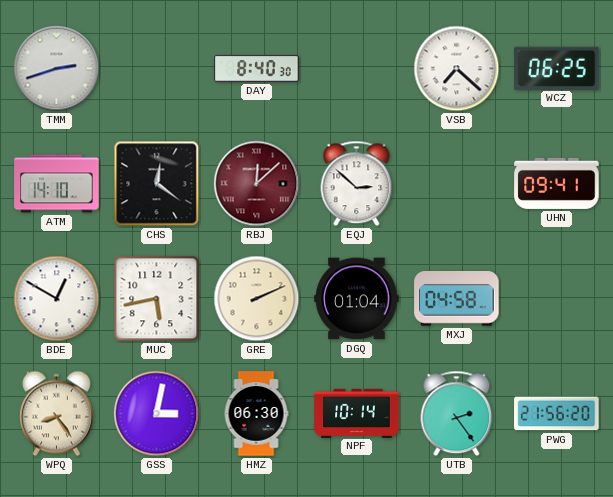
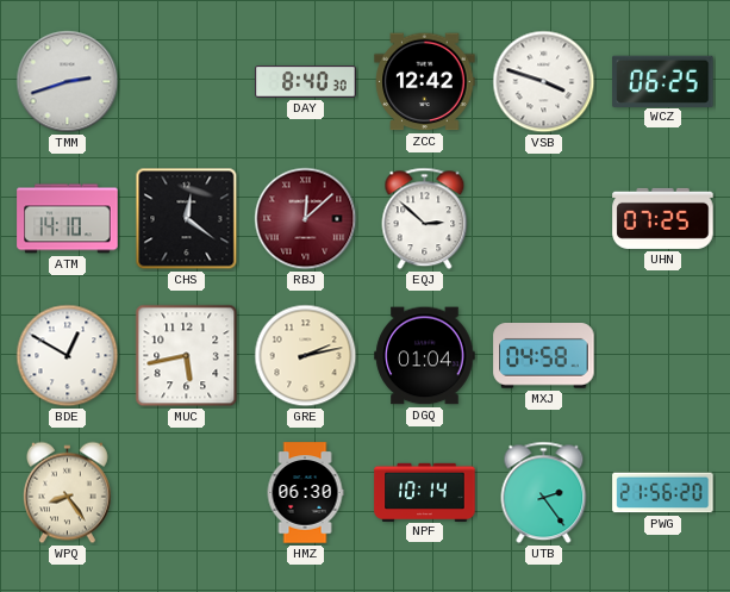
ZCC: none -> 12:42
VSB: 7:22 -> 3:48
UHN: 09:41 -> 07:25
GRE: 2:11 -> 2:13
GSS: 3:02 -> none
